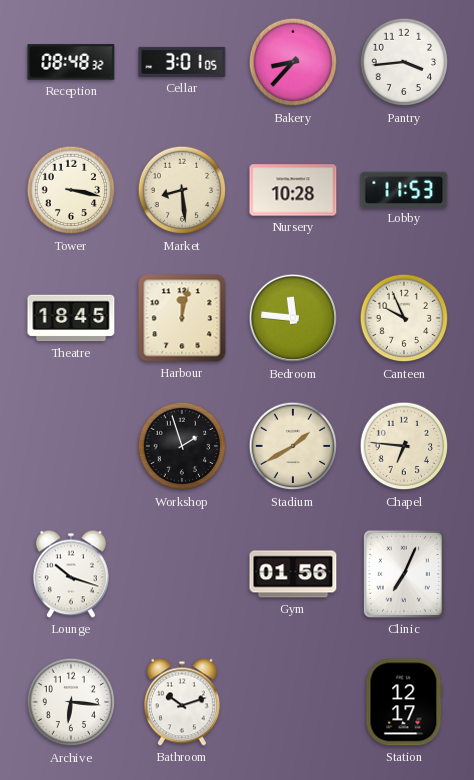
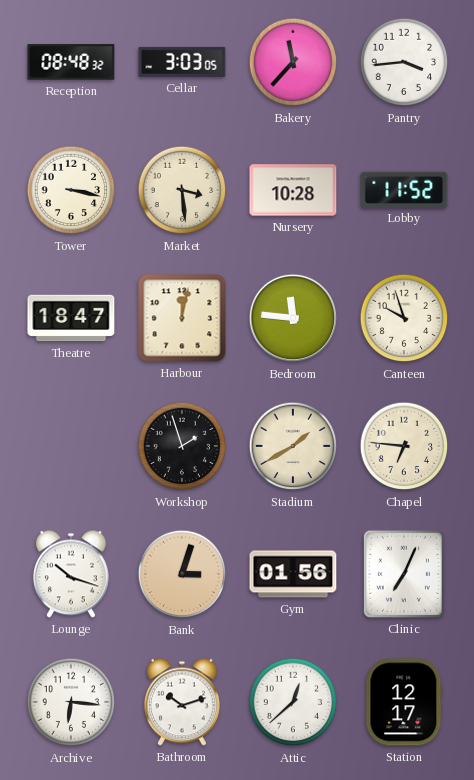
Cellar: 3:01 -> 3:03
Bakery: 8:37 -> 11:37
Market: 8:29 -> 3:29
Lobby: 11:53 -> 11:52
Theatre: 18:45 -> 18:47
Canteen: 9:56 -> 9:57
Bank: none -> 3:03
Attic: none -> 12:38
